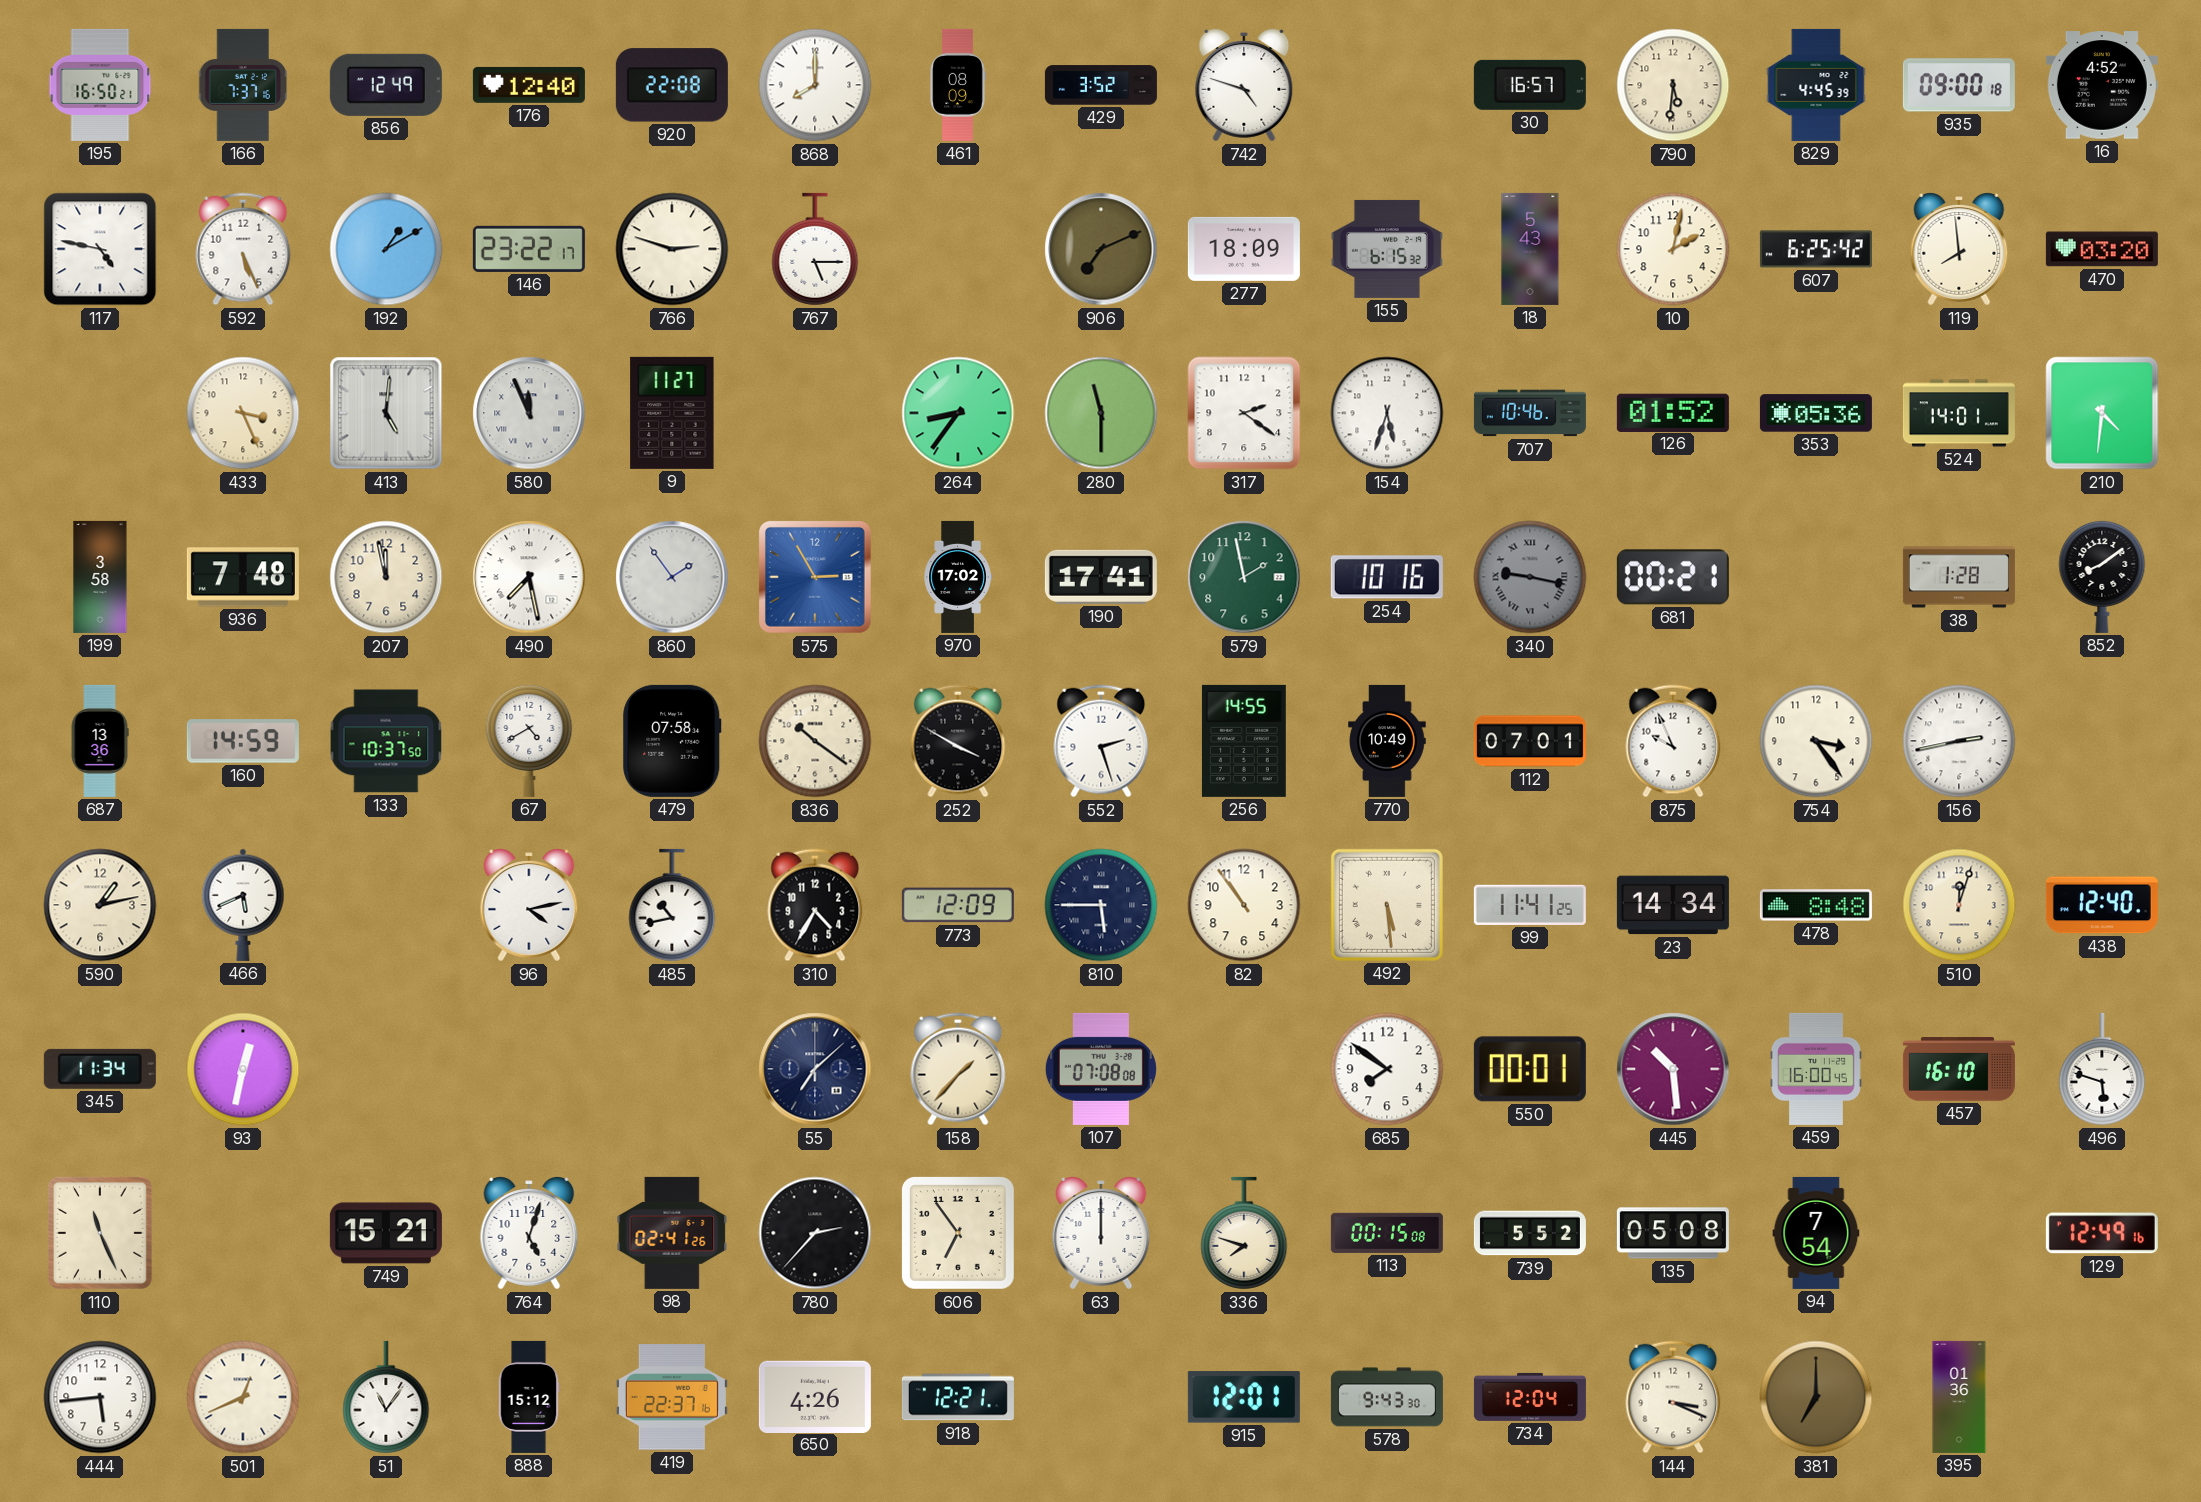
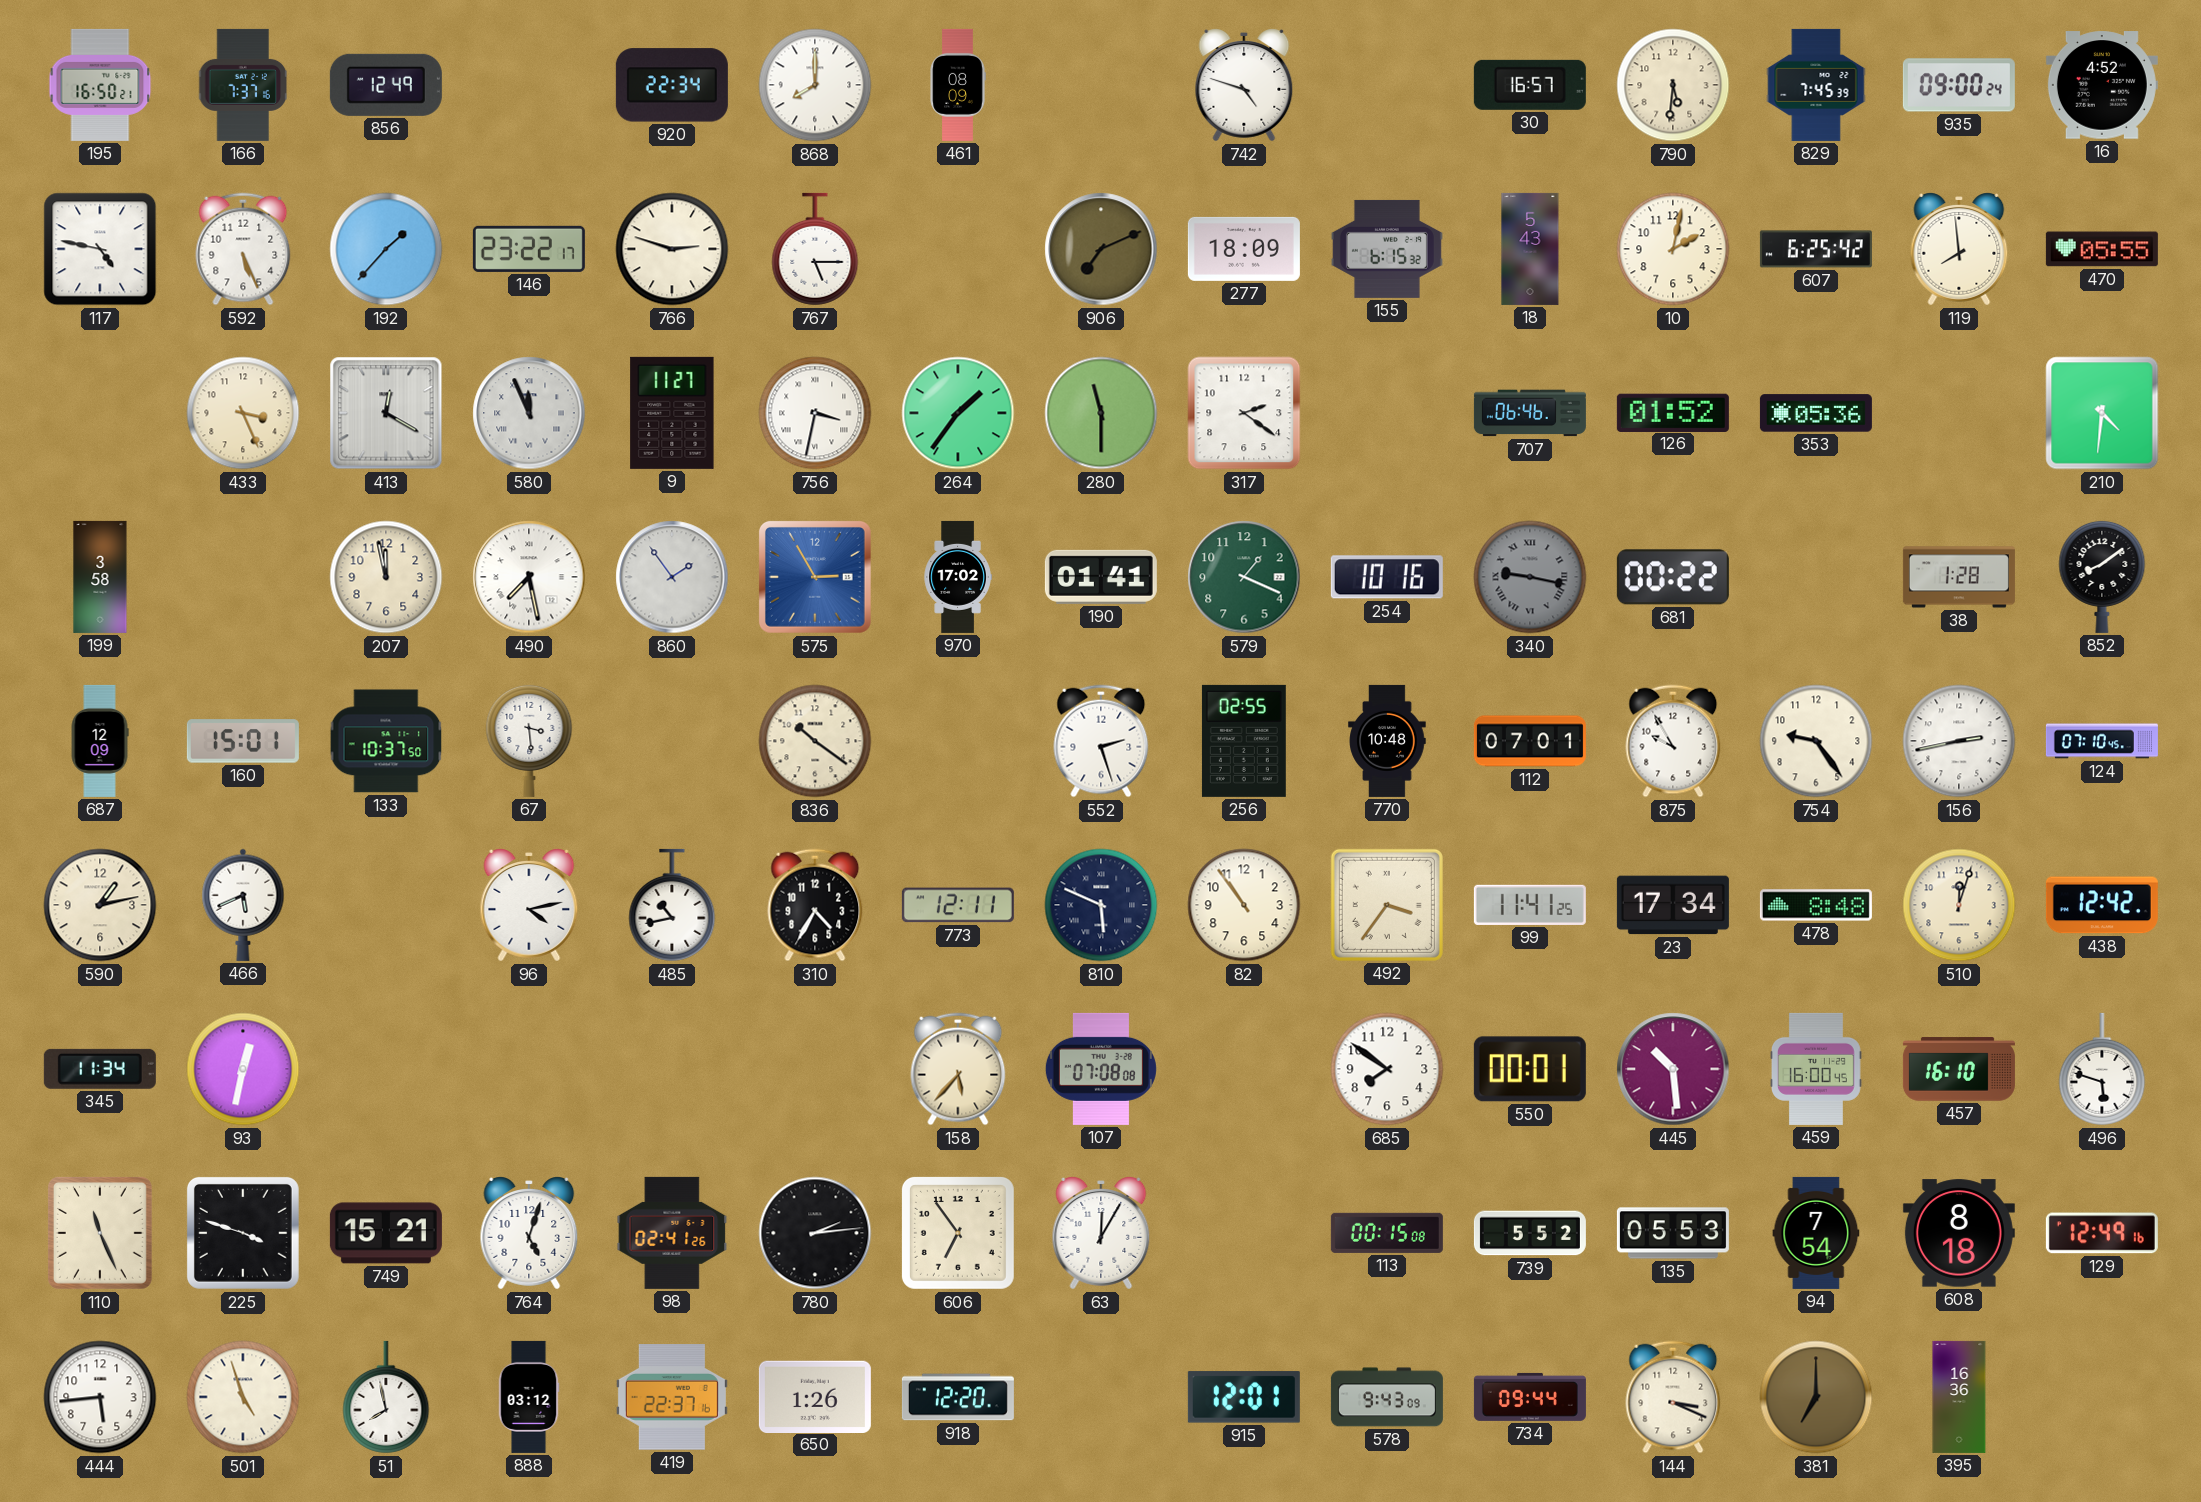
176: 12:40 -> none
920: 22:08 -> 22:34
429: 3:52 -> none
829: 4:45 -> 7:45
935: 09:00:18 -> 09:00:24
192: 1:10 -> 1:37
470: 03:20 -> 05:55
413: 5:01 -> 12:20
756: none -> 3:32
264: 8:36 -> 1:36
154: 5:33 -> none
707: 10:46 -> 06:46
524: 14:01 -> none
936: 7:48 -> none
190: 17:41 -> 01:41
579: 1:58 -> 1:19
681: 00:21 -> 00:22
687: 13:36 -> 12:09
160: 14:59 -> 15:01
67: 4:40 -> 3:29
479: 07:58 -> none
252: 3:50 -> none
256: 14:55 -> 02:55
770: 10:49 -> 10:48
875: 9:56 -> 9:55
754: 3:24 -> 9:24
124: none -> 07:10
773: 12:09 -> 12:11
810: 5:45 -> 5:49
492: 5:29 -> 3:36
23: 14:34 -> 17:34
438: 12:40 -> 12:42
55: 7:08 -> none
158: 1:37 -> 5:37
225: none -> 3:48
780: 2:37 -> 2:14
63: 12:00 -> 12:05
336: 7:48 -> none
135: 05:08 -> 05:53
608: none -> 8:18
501: 12:41 -> 4:57
51: 11:06 -> 7:58
888: 15:12 -> 03:12
650: 4:26 -> 1:26
918: 12:21 -> 12:20
578: 9:43:30 -> 9:43:09
734: 12:04 -> 09:44
395: 01:36 -> 16:36
